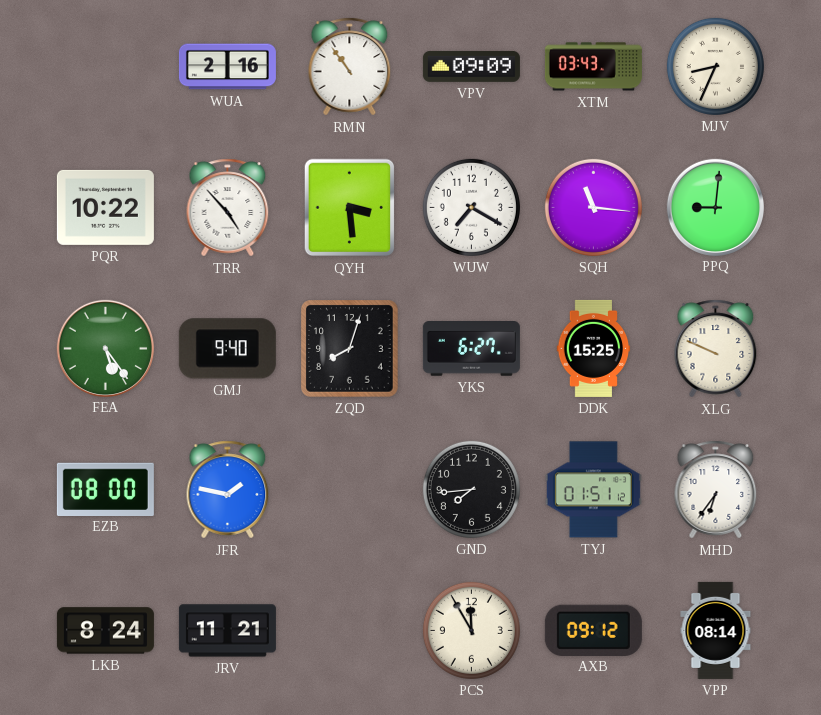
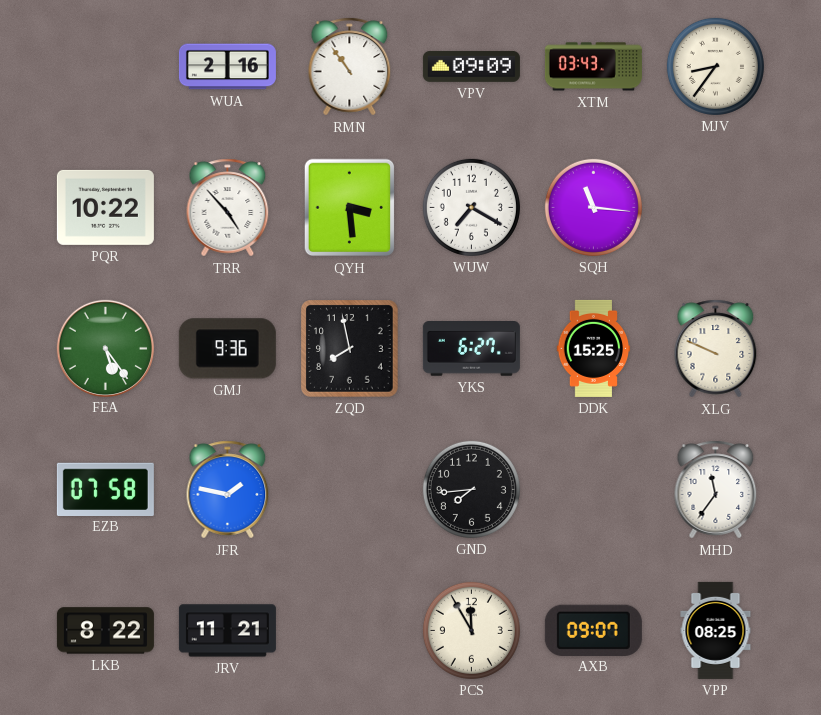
MJV: 8:34 -> 8:36
PPQ: 9:01 -> none
GMJ: 9:40 -> 9:36
ZQD: 8:03 -> 7:58
EZB: 08:00 -> 07:58
TYJ: 01:51 -> none
MHD: 6:36 -> 11:36
LKB: 8:24 -> 8:22
AXB: 09:12 -> 09:07
VPP: 08:14 -> 08:25
